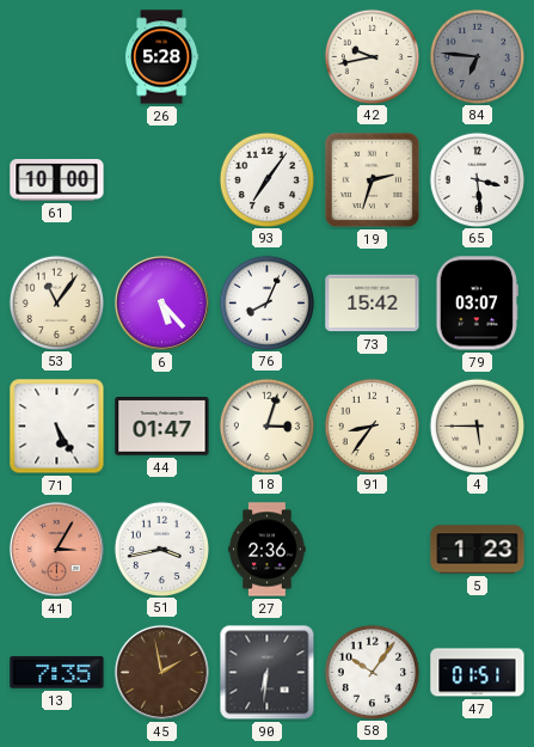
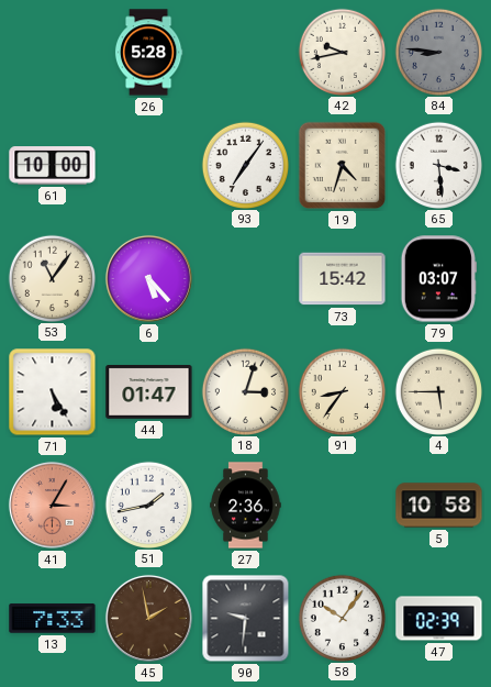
84: 6:46 -> 8:46
19: 2:33 -> 4:33
76: 8:04 -> none
51: 3:43 -> 1:43
5: 1:23 -> 10:58
13: 7:35 -> 7:33
90: 6:31 -> 9:31
47: 01:51 -> 02:39
